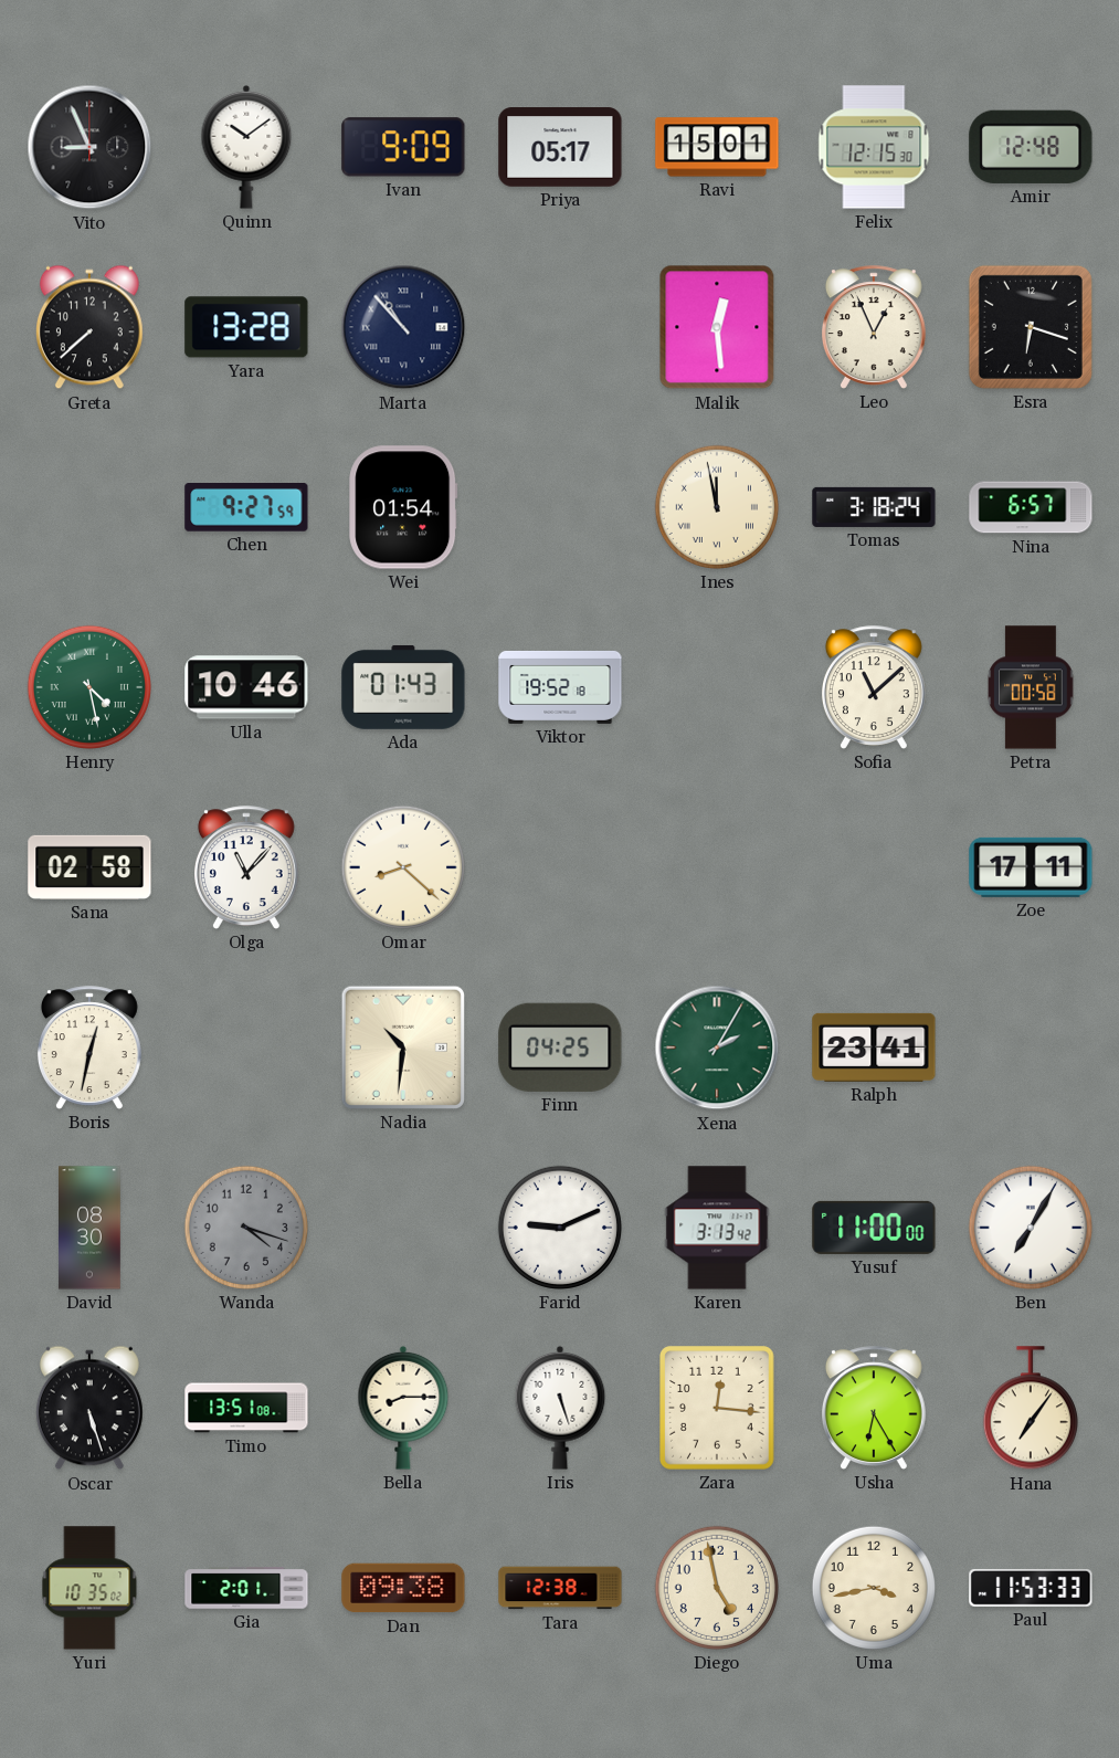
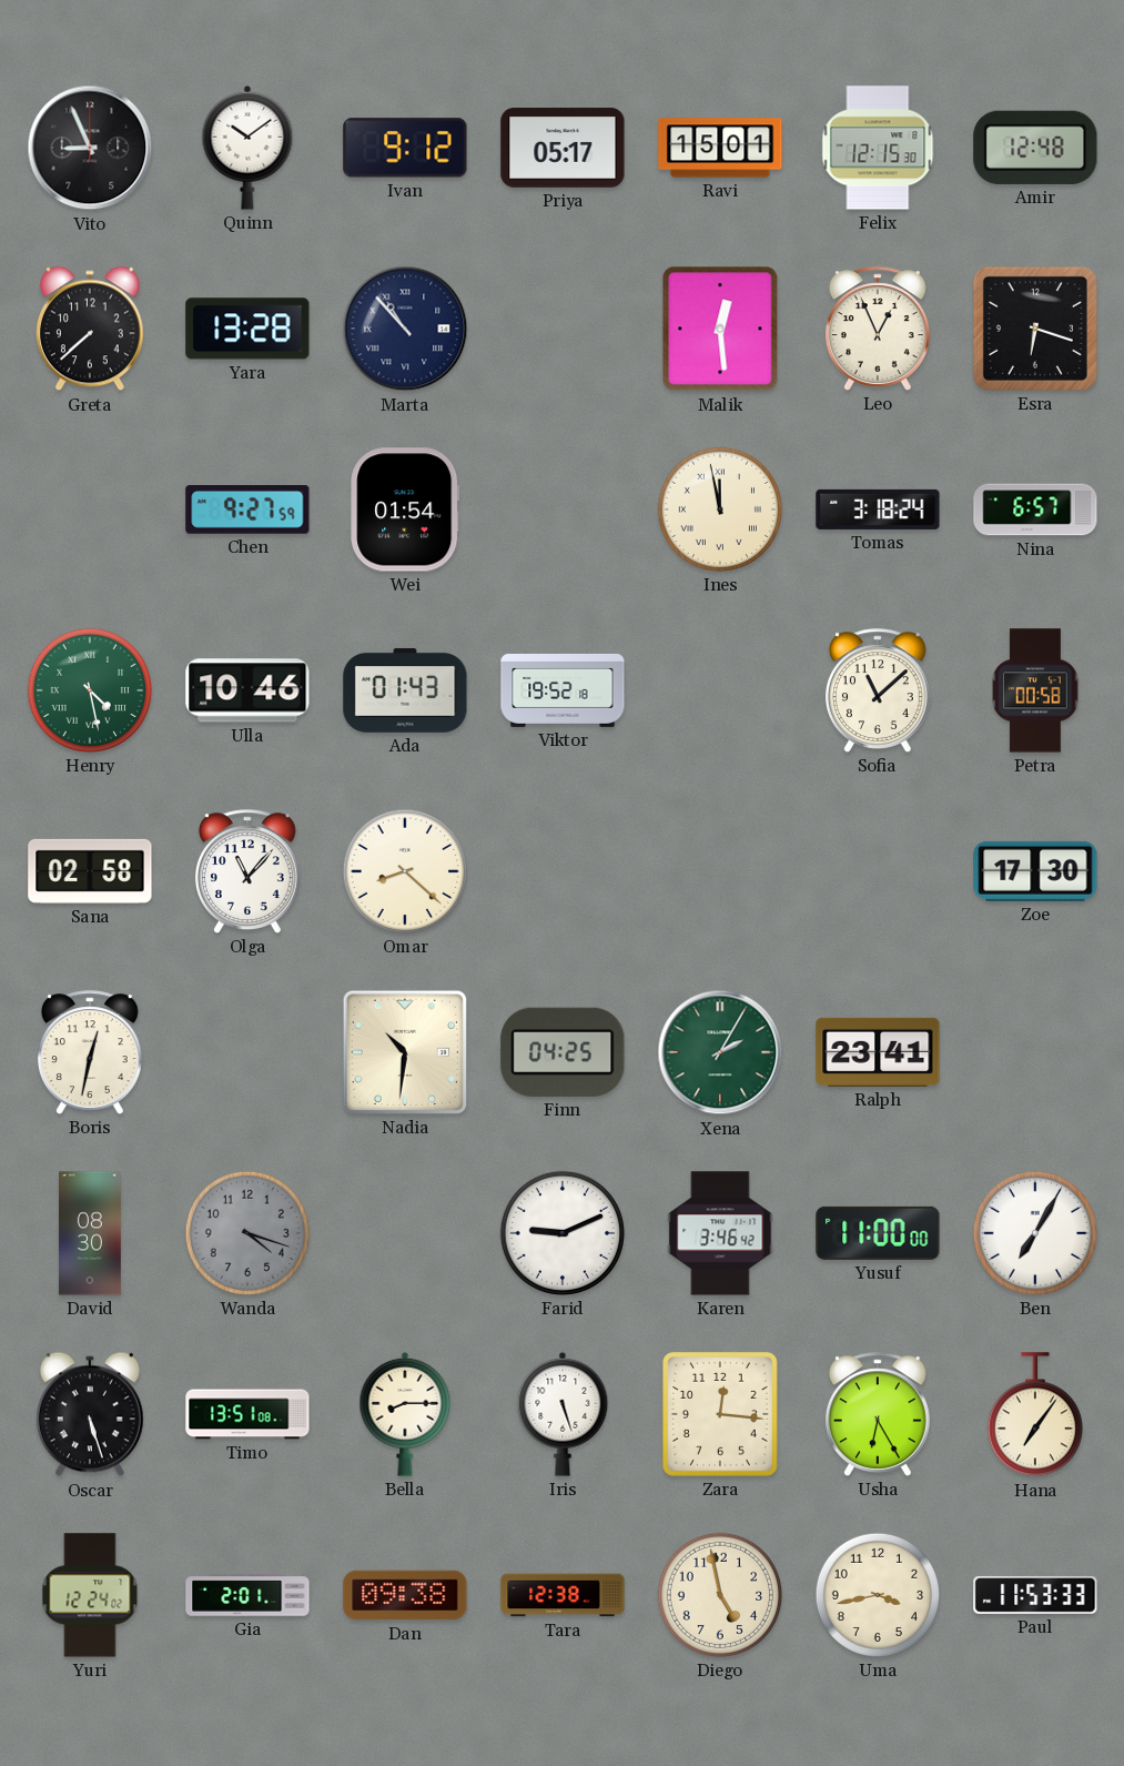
Ivan: 9:09 -> 9:12
Zoe: 17:11 -> 17:30
Karen: 3:13 -> 3:46
Yuri: 10:35 -> 12:24
